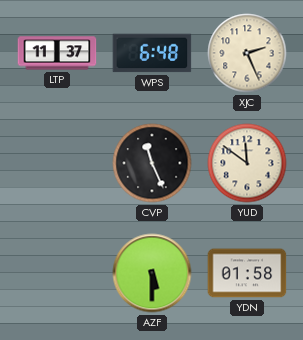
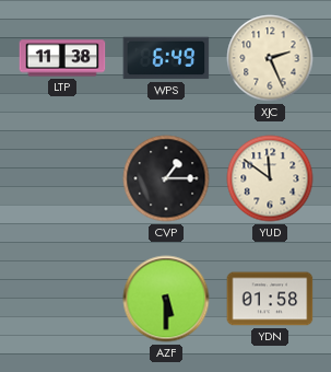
LTP: 11:37 -> 11:38
WPS: 6:48 -> 6:49
CVP: 11:26 -> 1:15
